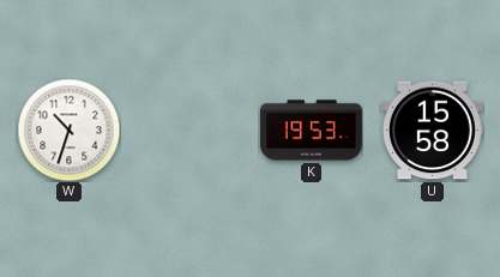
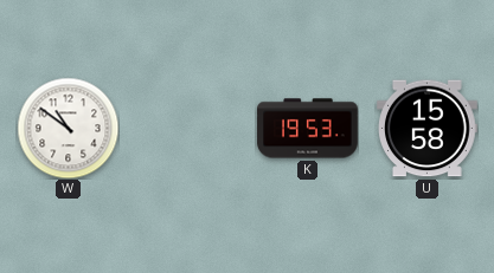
W: 10:33 -> 10:51
